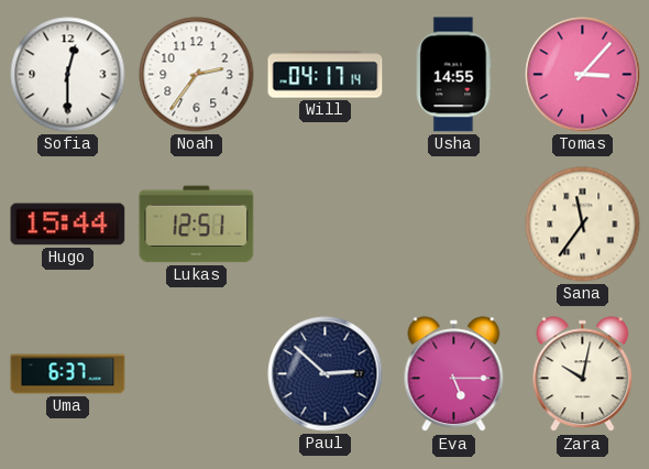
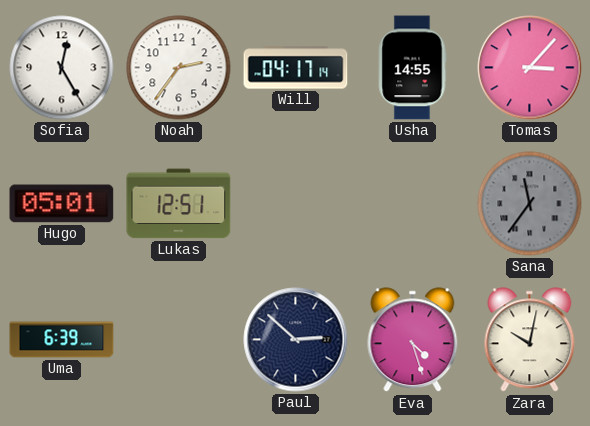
Sofia: 12:30 -> 12:25
Hugo: 15:44 -> 05:01
Sana dial: cream -> grey
Uma: 6:37 -> 6:39
Eva: 5:15 -> 4:27
